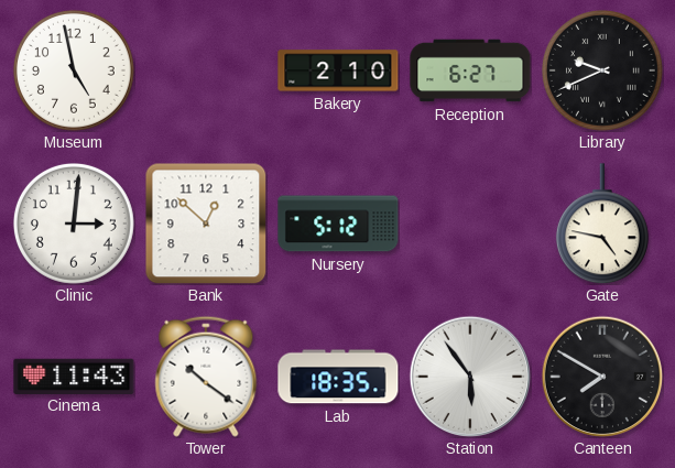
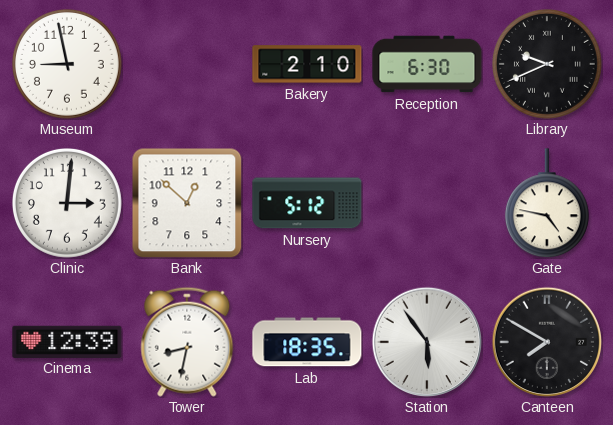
Museum: 4:58 -> 8:58
Reception: 6:27 -> 6:30
Cinema: 11:43 -> 12:39
Tower: 10:21 -> 8:32
